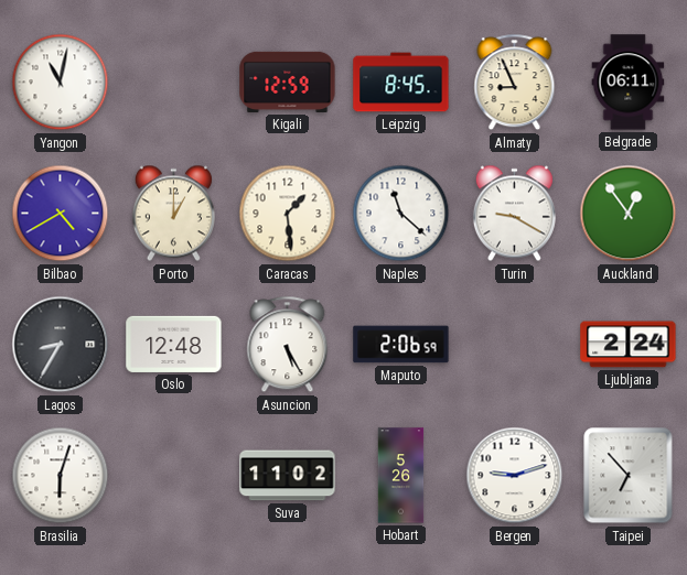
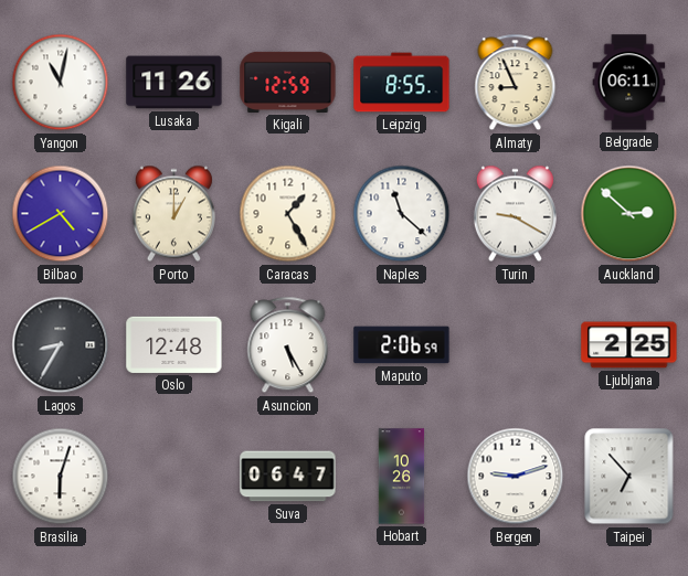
Lusaka: none -> 11:26
Leipzig: 8:45 -> 8:55
Caracas: 1:29 -> 1:25
Auckland: 12:54 -> 2:52
Ljubljana: 2:24 -> 2:25
Suva: 11:02 -> 06:47
Hobart: 5:26 -> 10:26
